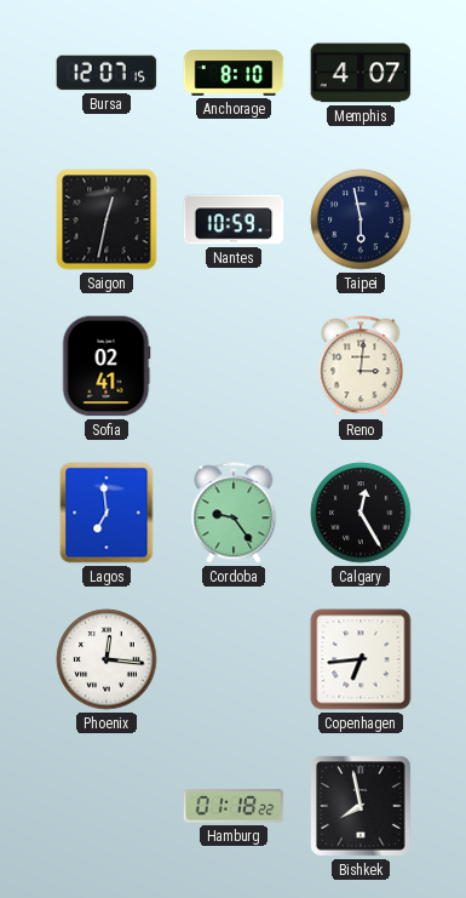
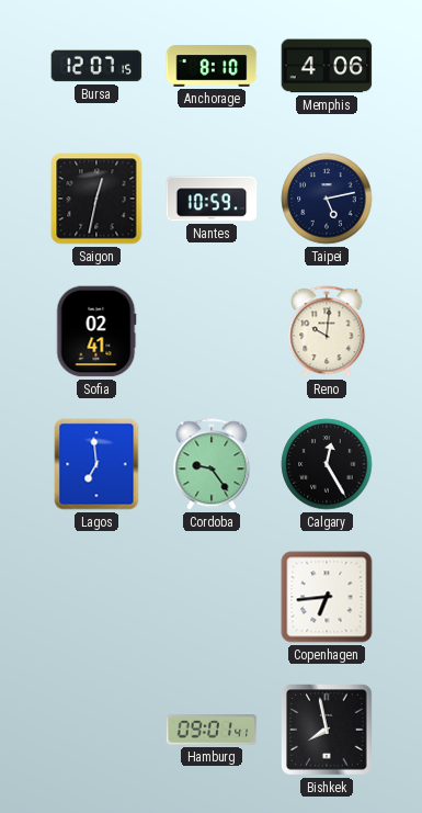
Memphis: 4:07 -> 4:06
Taipei: 5:58 -> 5:13
Reno: 3:01 -> 10:01
Phoenix: 12:16 -> none
Hamburg: 01:18 -> 09:01
